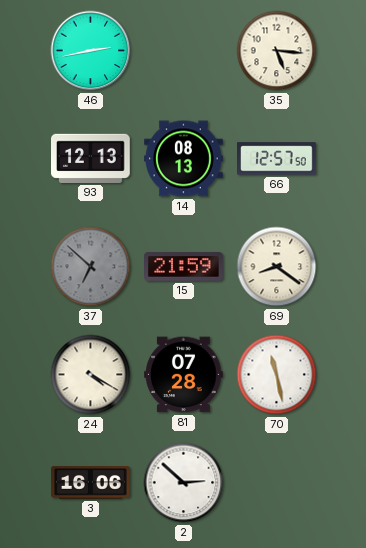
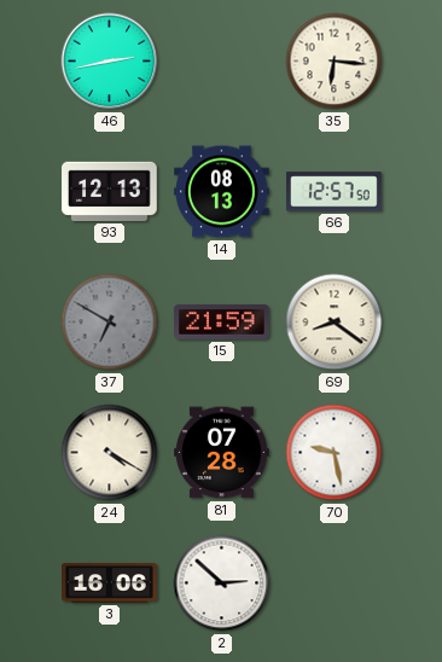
35: 5:16 -> 6:16
37: 6:52 -> 6:50
70: 11:28 -> 9:28
